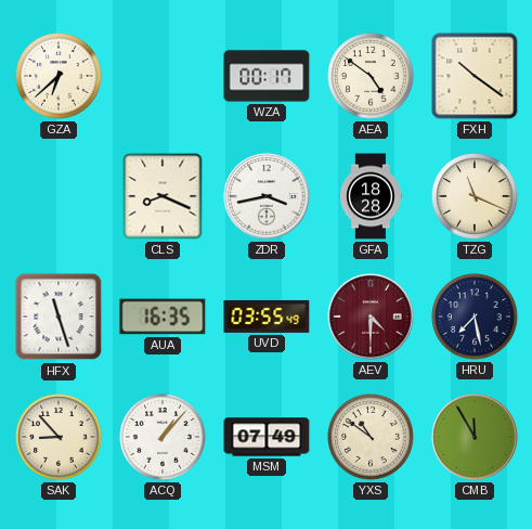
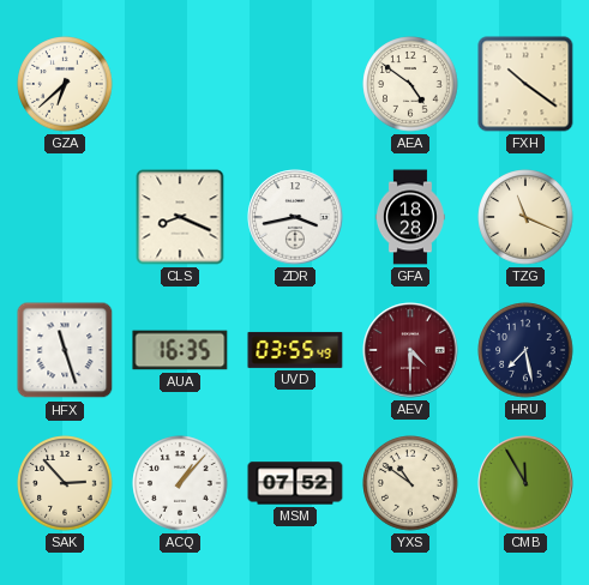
WZA: 00:17 -> none
SAK: 8:53 -> 2:53
MSM: 07:49 -> 07:52
